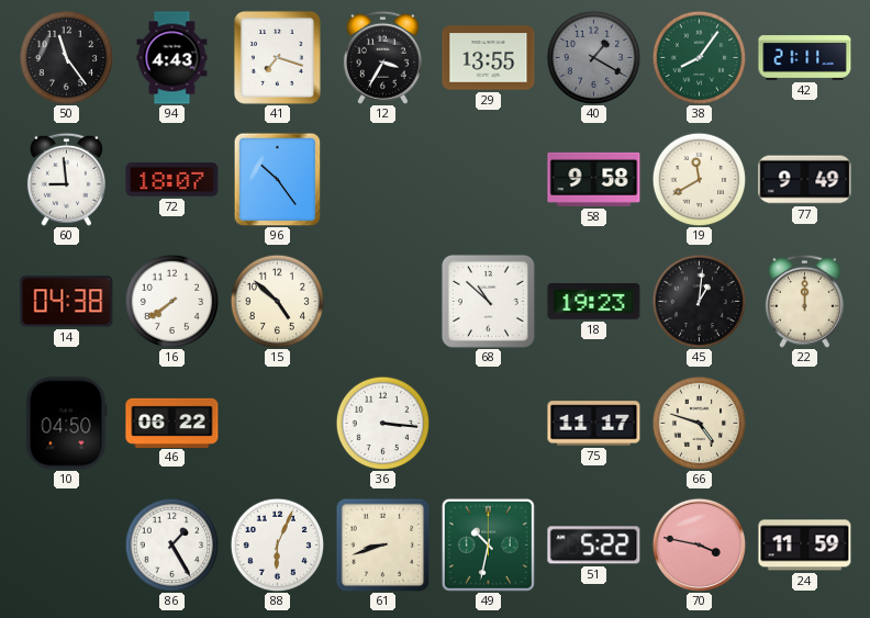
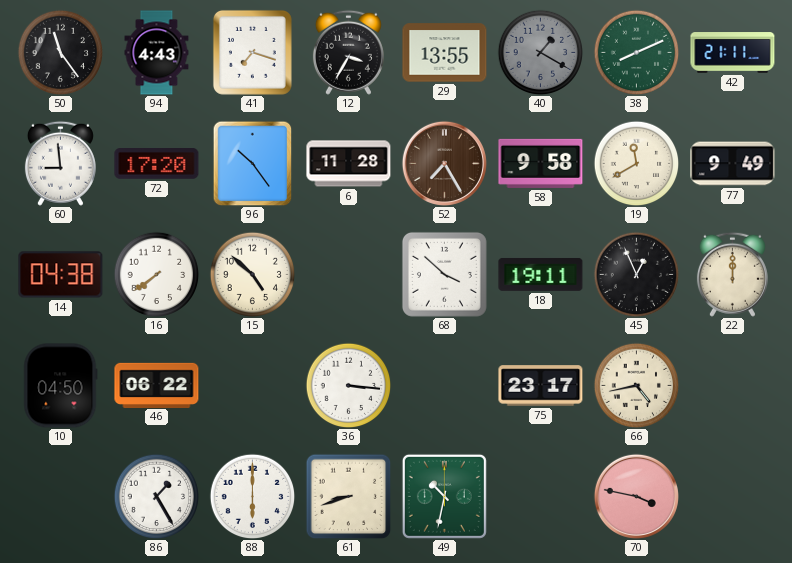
38: 8:06 -> 8:11
72: 18:07 -> 17:20
6: none -> 11:28
52: none -> 7:25
68: 10:52 -> 3:52
18: 19:23 -> 19:11
45: 1:01 -> 12:56
75: 11:17 -> 23:17
66: 4:48 -> 4:43
88: 6:04 -> 6:00
51: 5:22 -> none
24: 11:59 -> none
